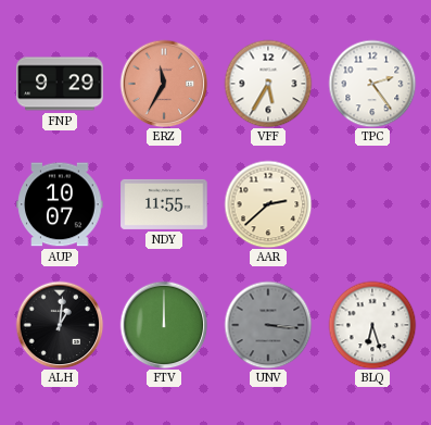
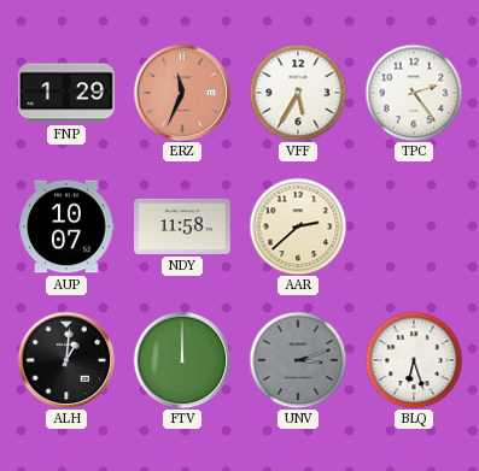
FNP: 9:29 -> 1:29
ERZ: 11:35 -> 11:34
NDY: 11:55 -> 11:58
UNV: 3:16 -> 3:12
